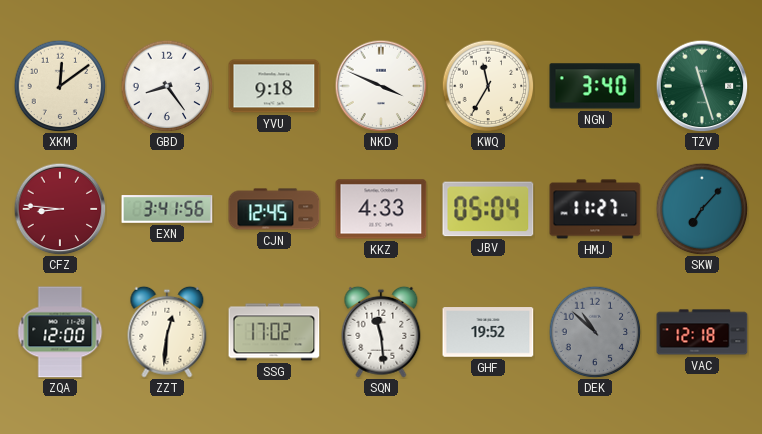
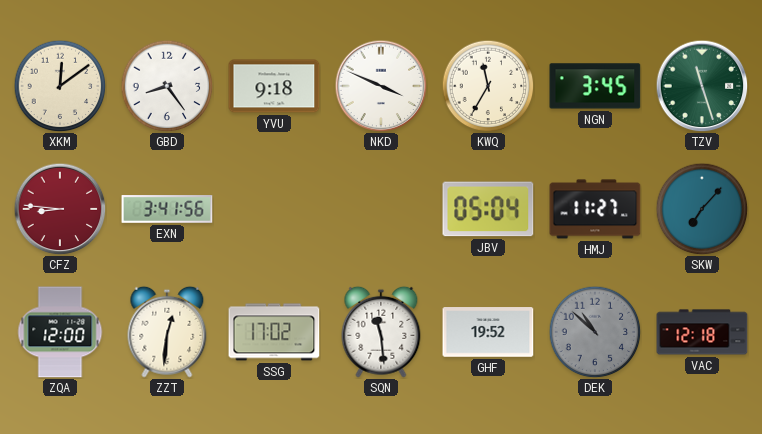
NGN: 3:40 -> 3:45
CJN: 12:45 -> none
KKZ: 4:33 -> none
